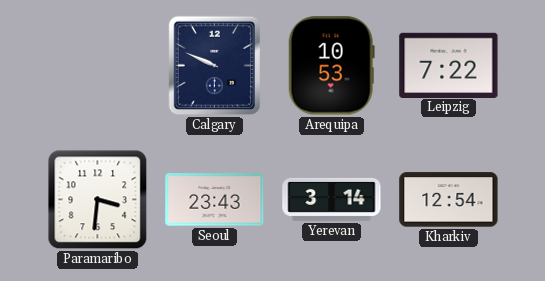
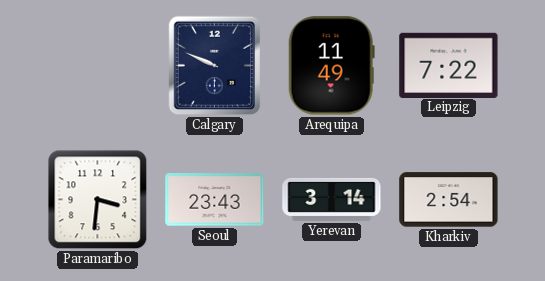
Arequipa: 10:53 -> 11:49
Kharkiv: 12:54 -> 2:54
